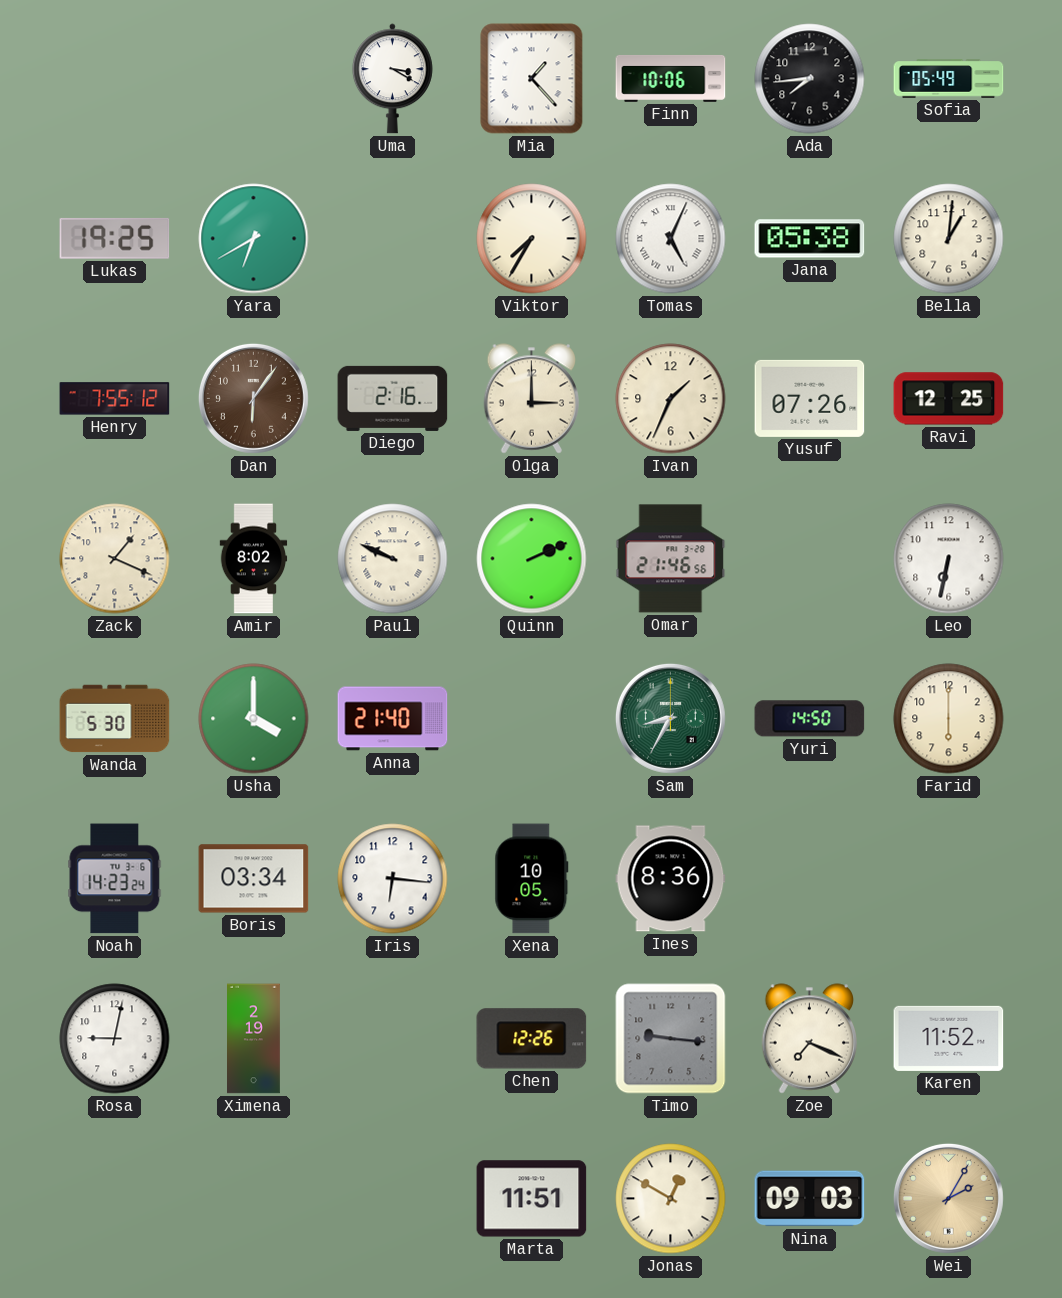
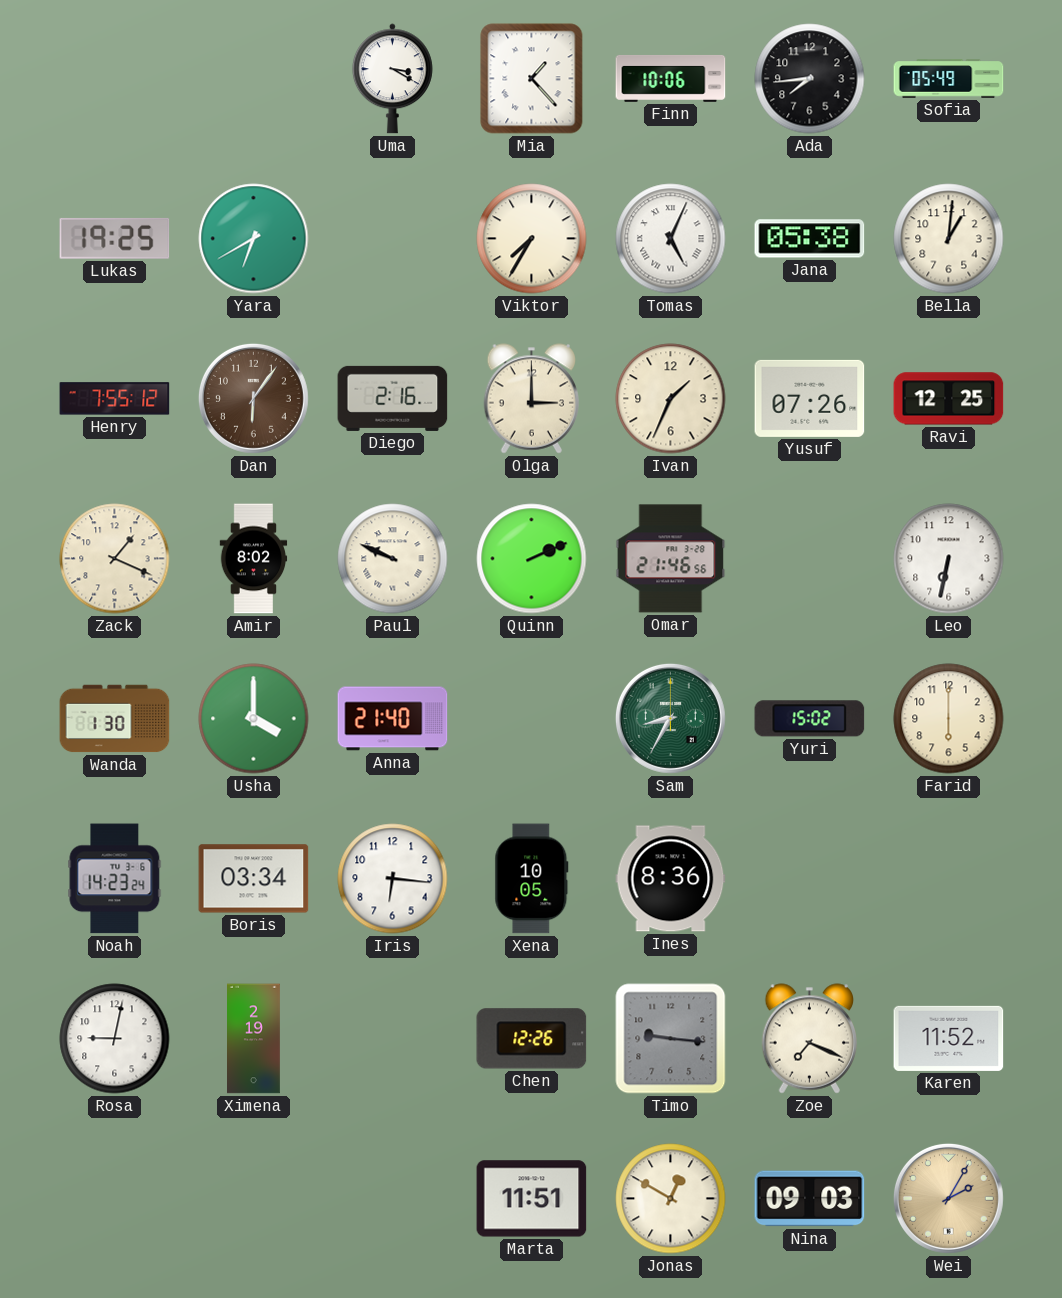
Wanda: 5:30 -> 1:30
Yuri: 14:50 -> 15:02
